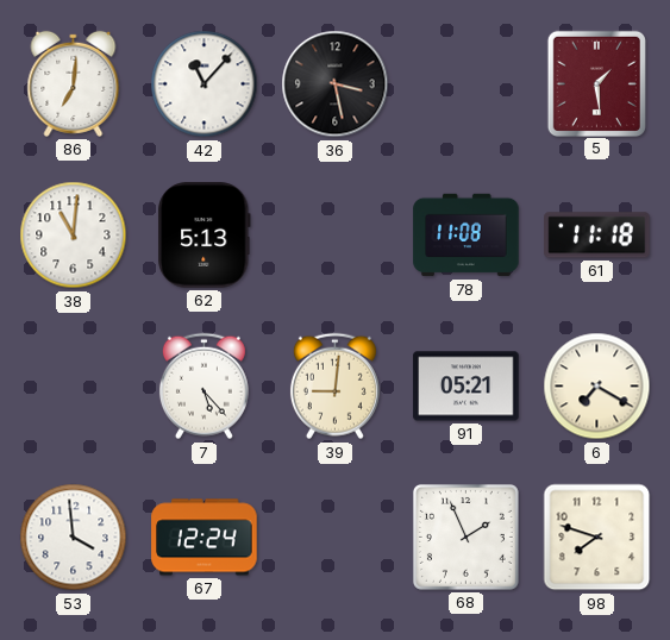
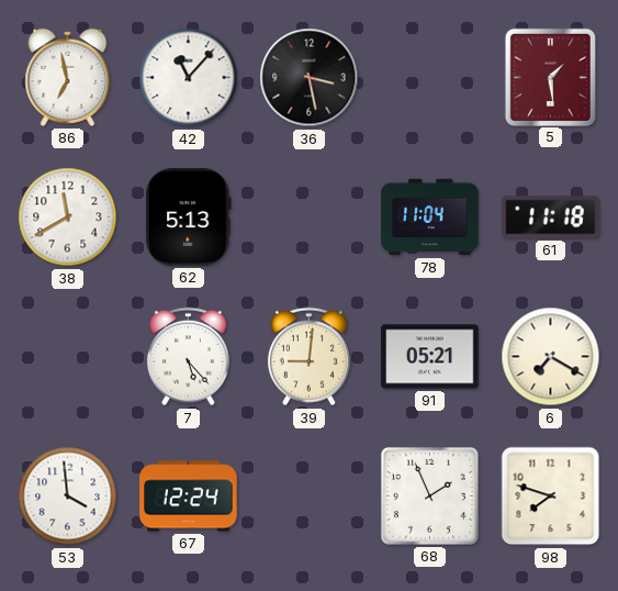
86: 7:01 -> 6:58
38: 11:01 -> 11:40
78: 11:08 -> 11:04
